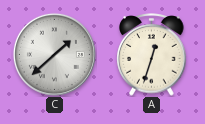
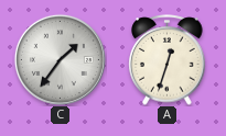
C: 1:38 -> 1:36
